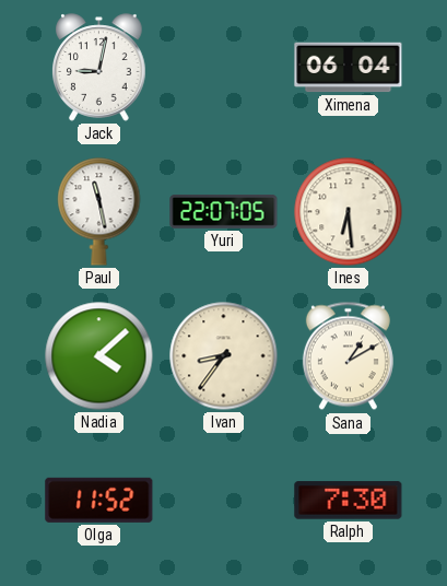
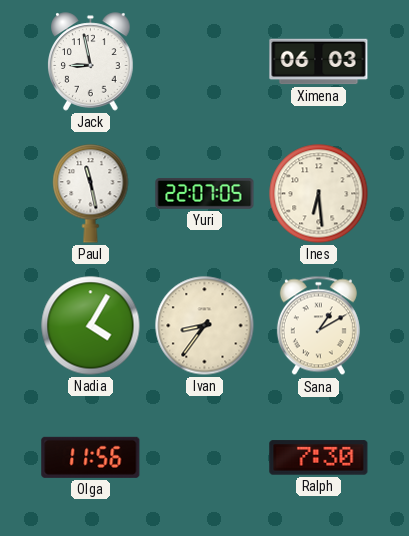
Jack: 9:02 -> 8:58
Ximena: 06:04 -> 06:03
Nadia: 4:08 -> 4:05
Olga: 11:52 -> 11:56
